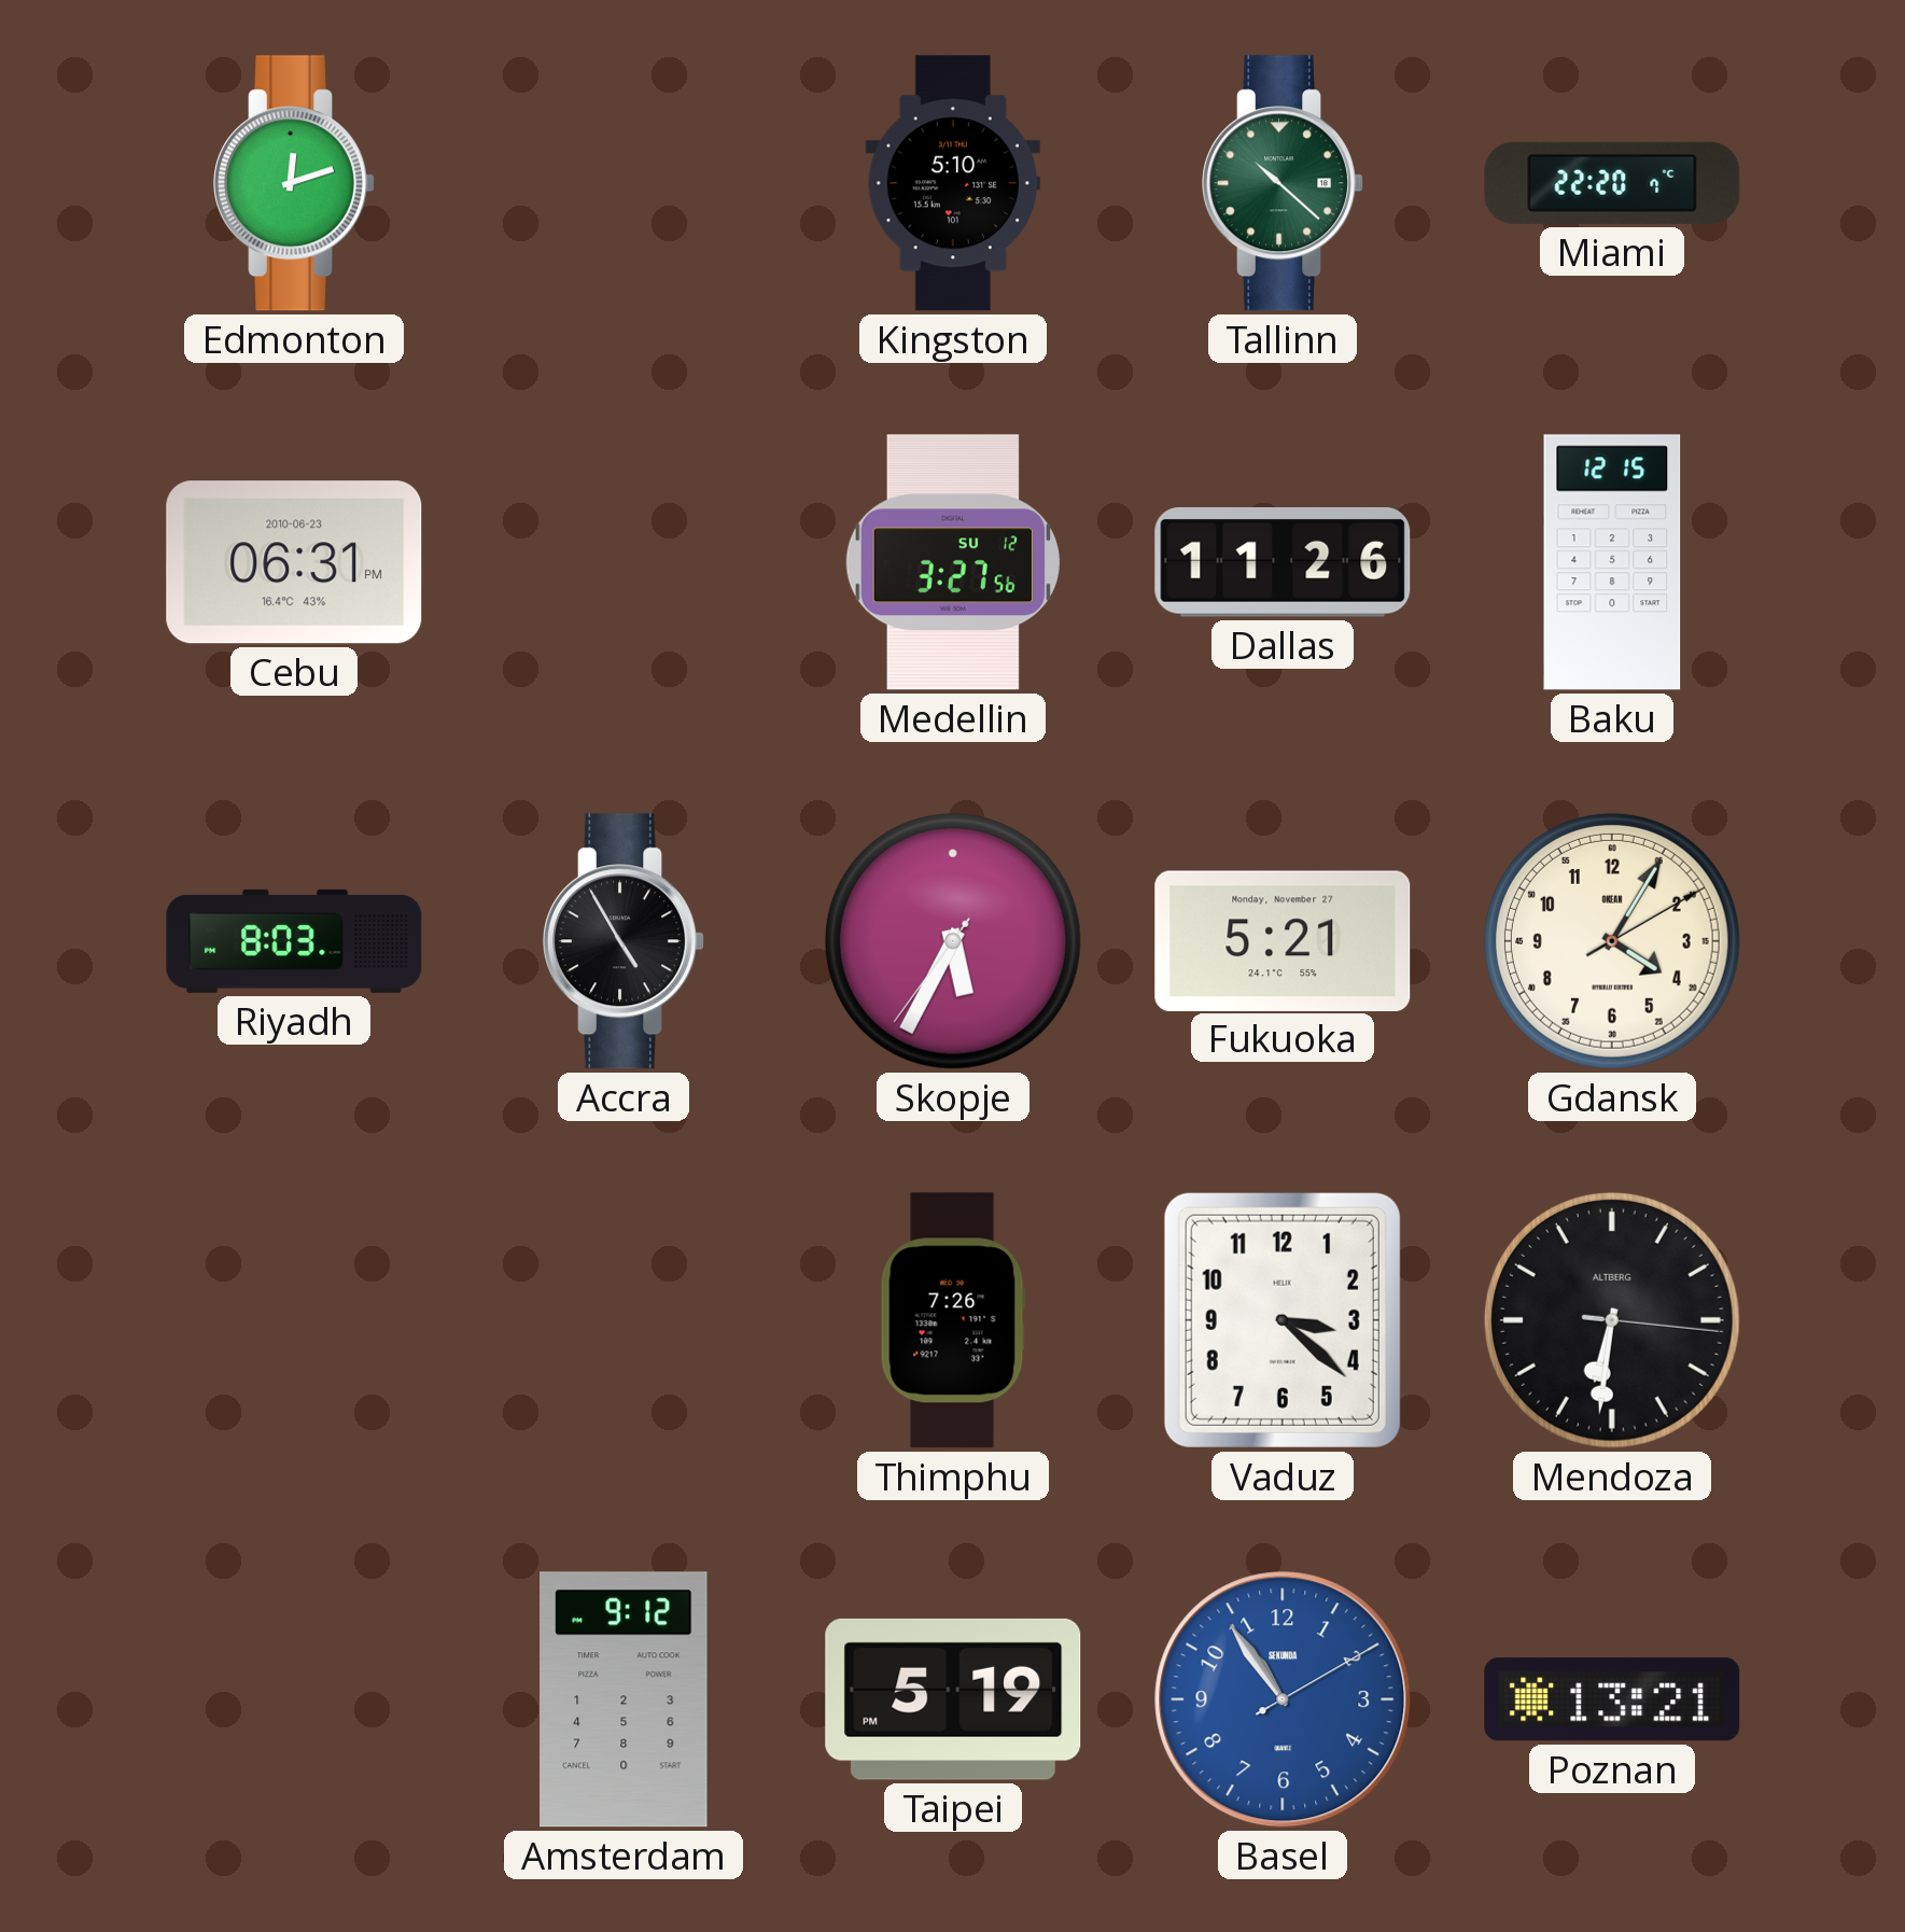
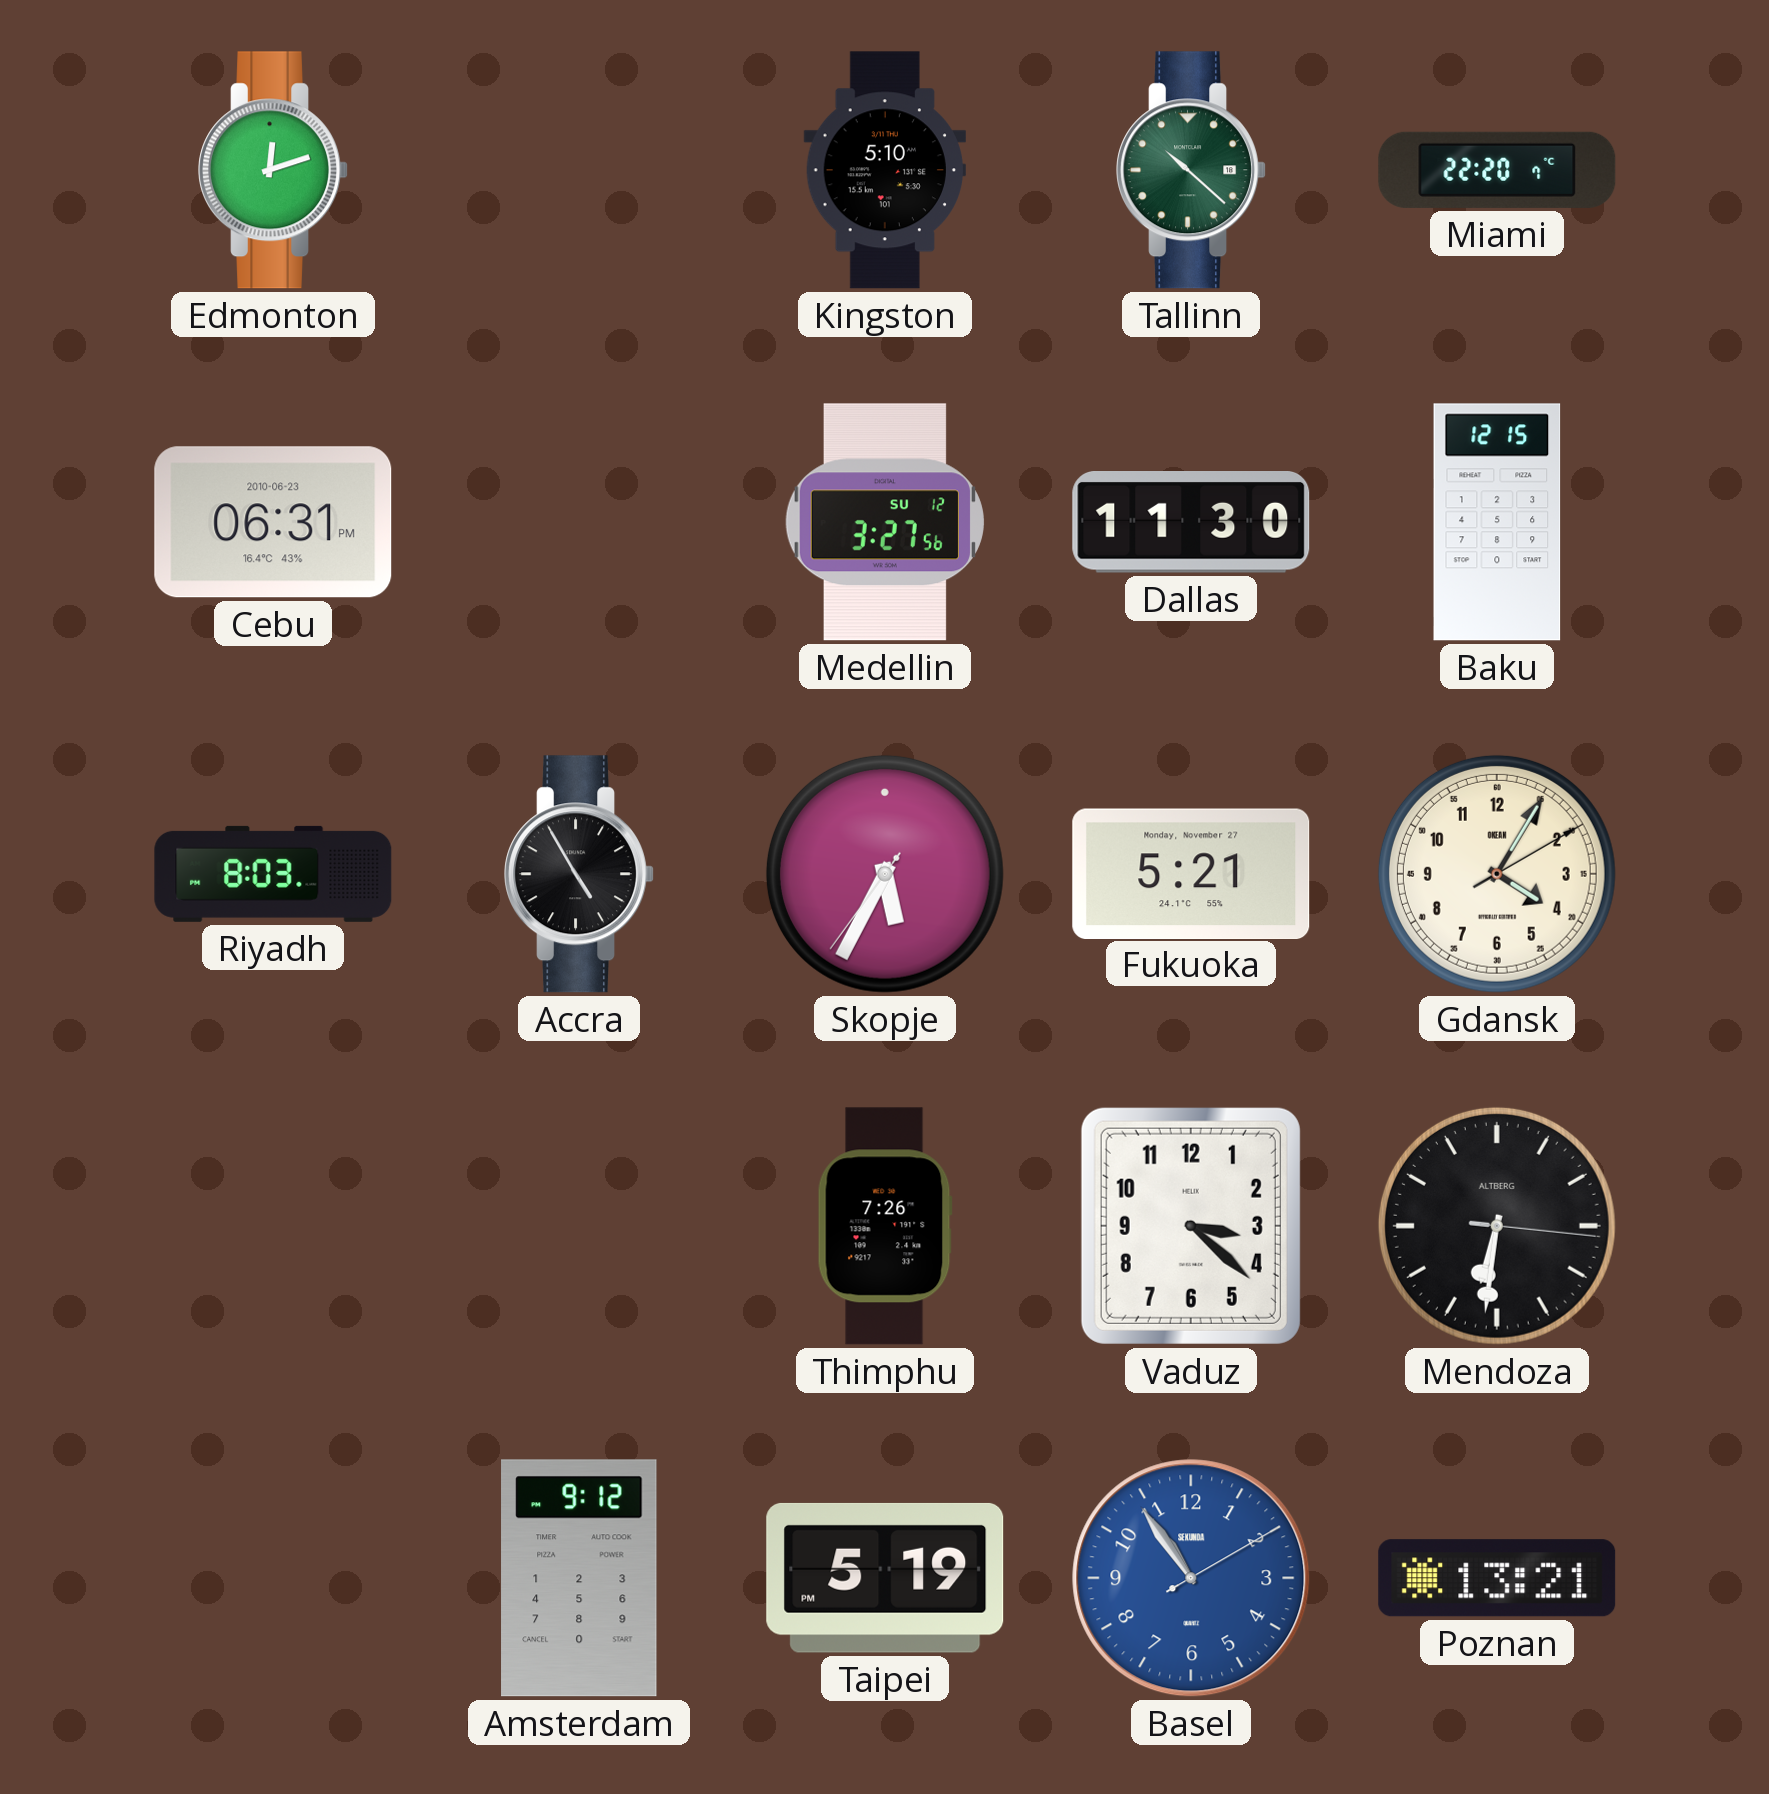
Dallas: 11:26 -> 11:30
